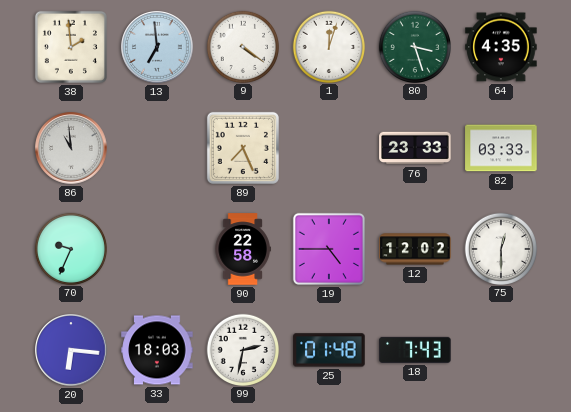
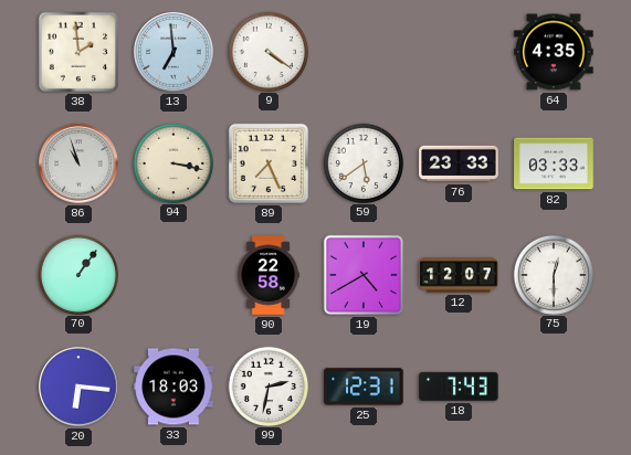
1: 12:03 -> none
80: 3:27 -> none
86: 10:59 -> 10:57
94: none -> 3:17
59: none -> 5:39
70: 9:34 -> 1:06
19: 4:45 -> 4:40
12: 12:02 -> 12:07
25: 01:48 -> 12:31
